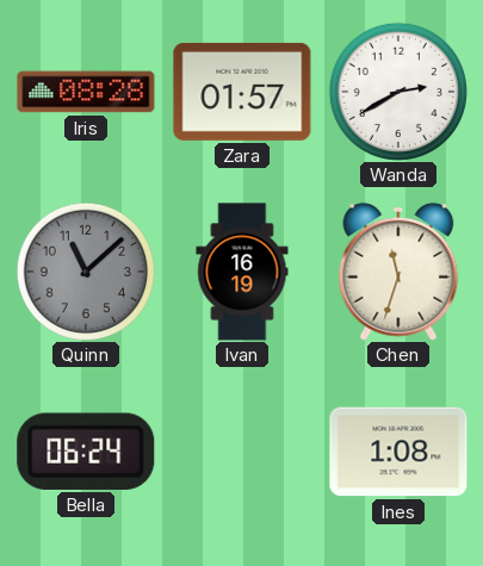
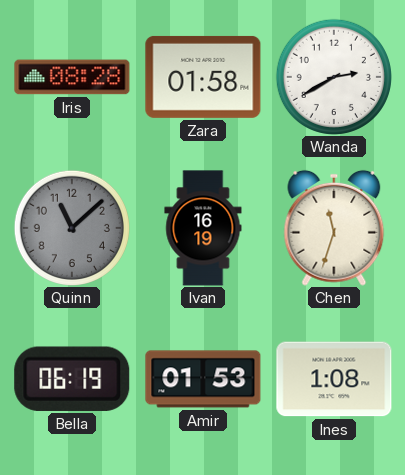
Zara: 01:57 -> 01:58
Bella: 06:24 -> 06:19
Amir: none -> 01:53
